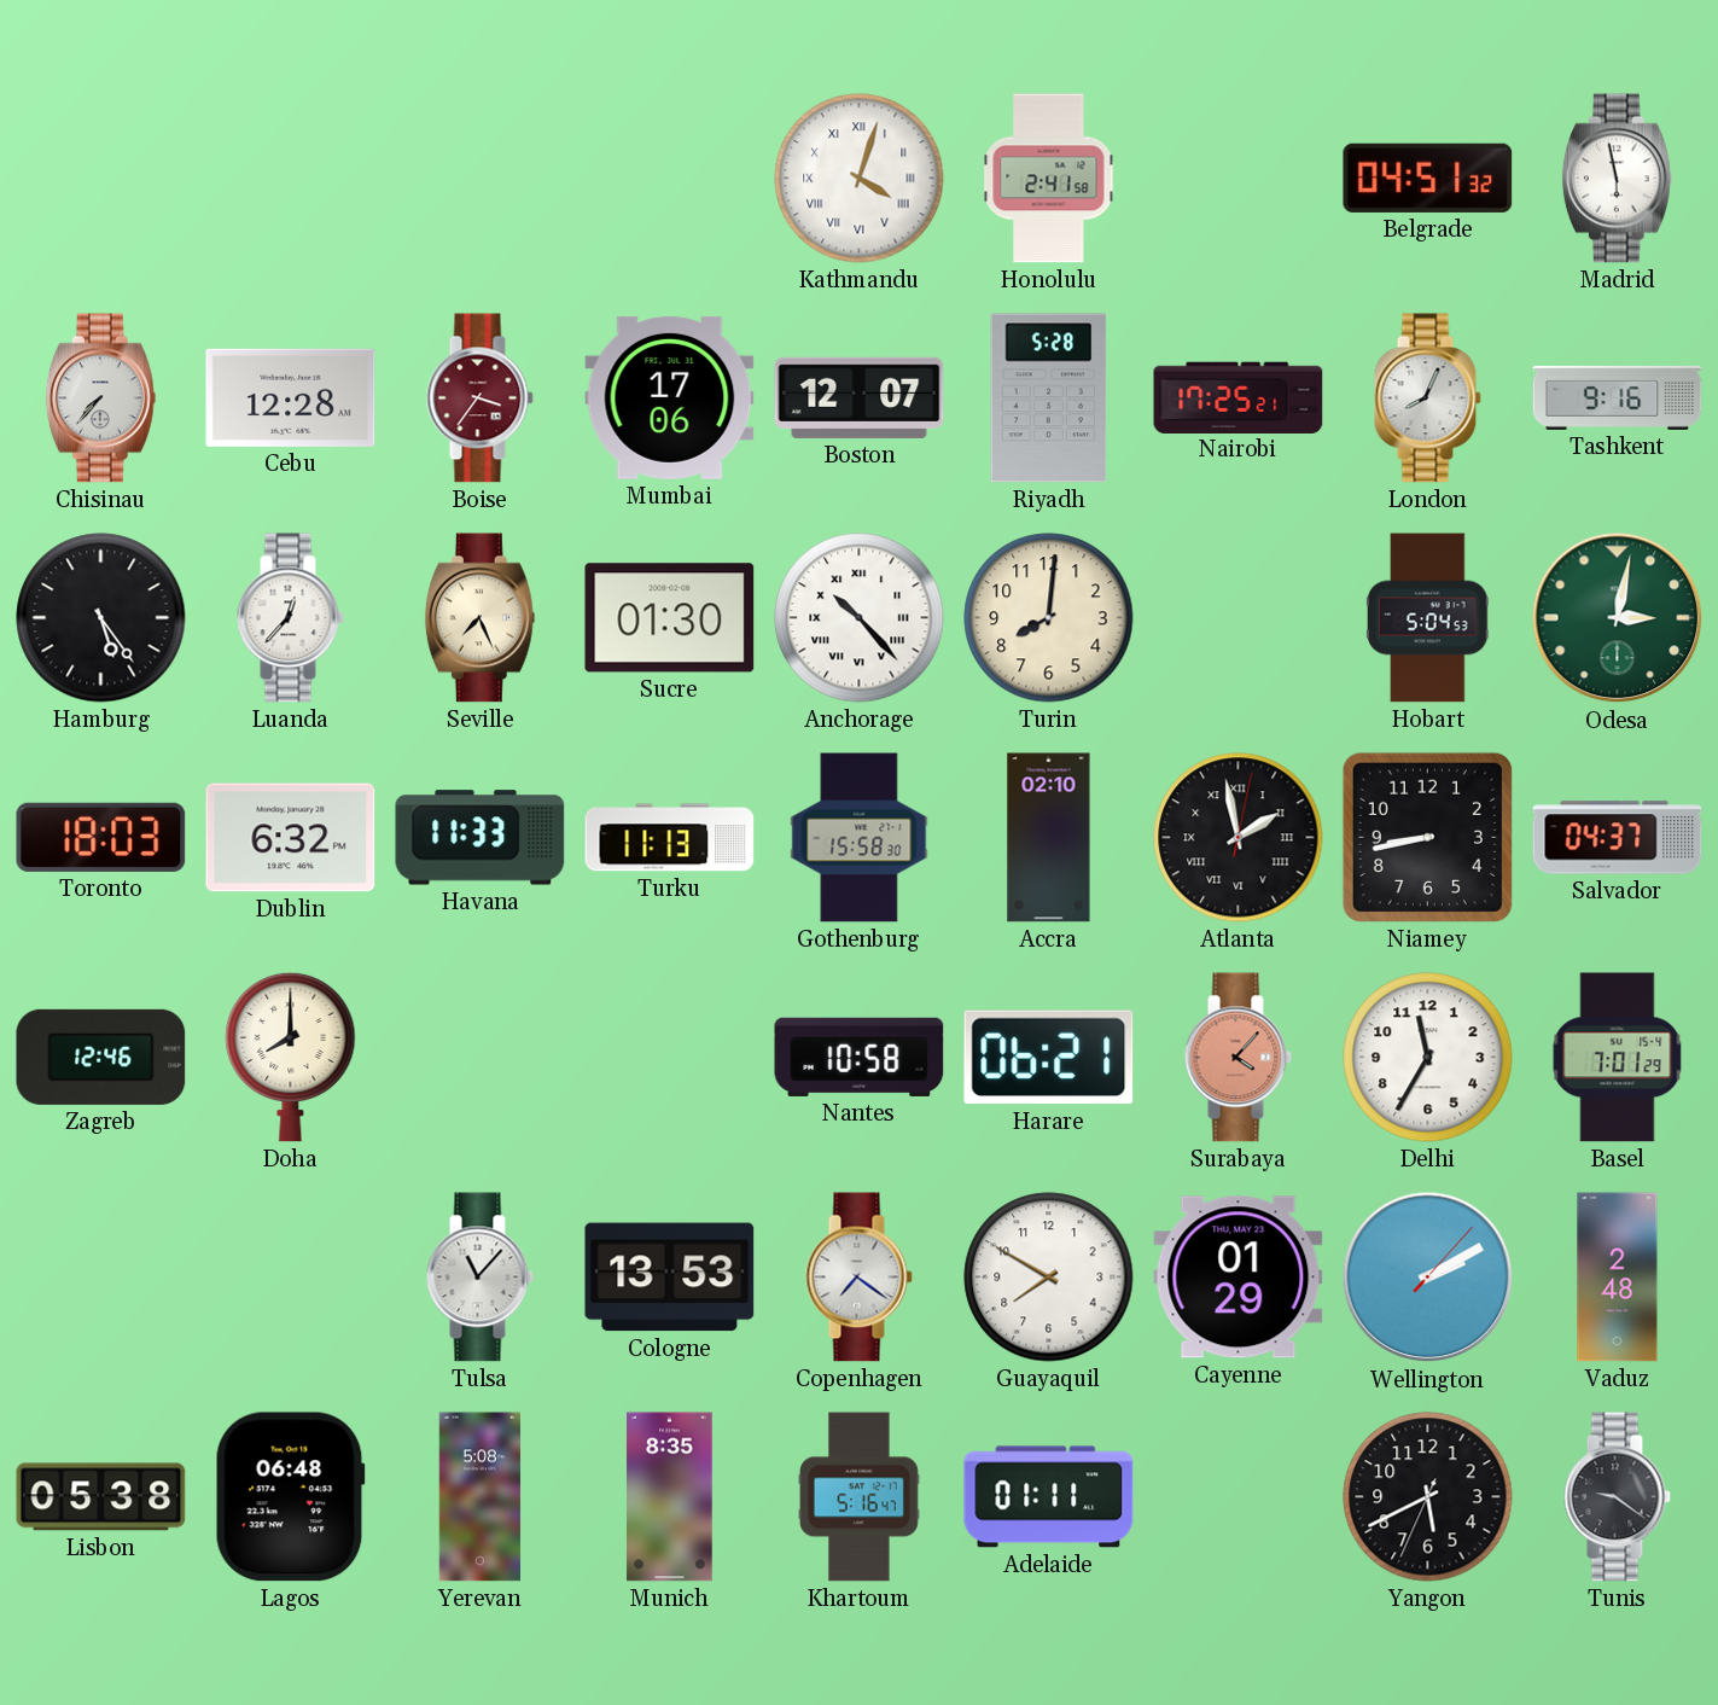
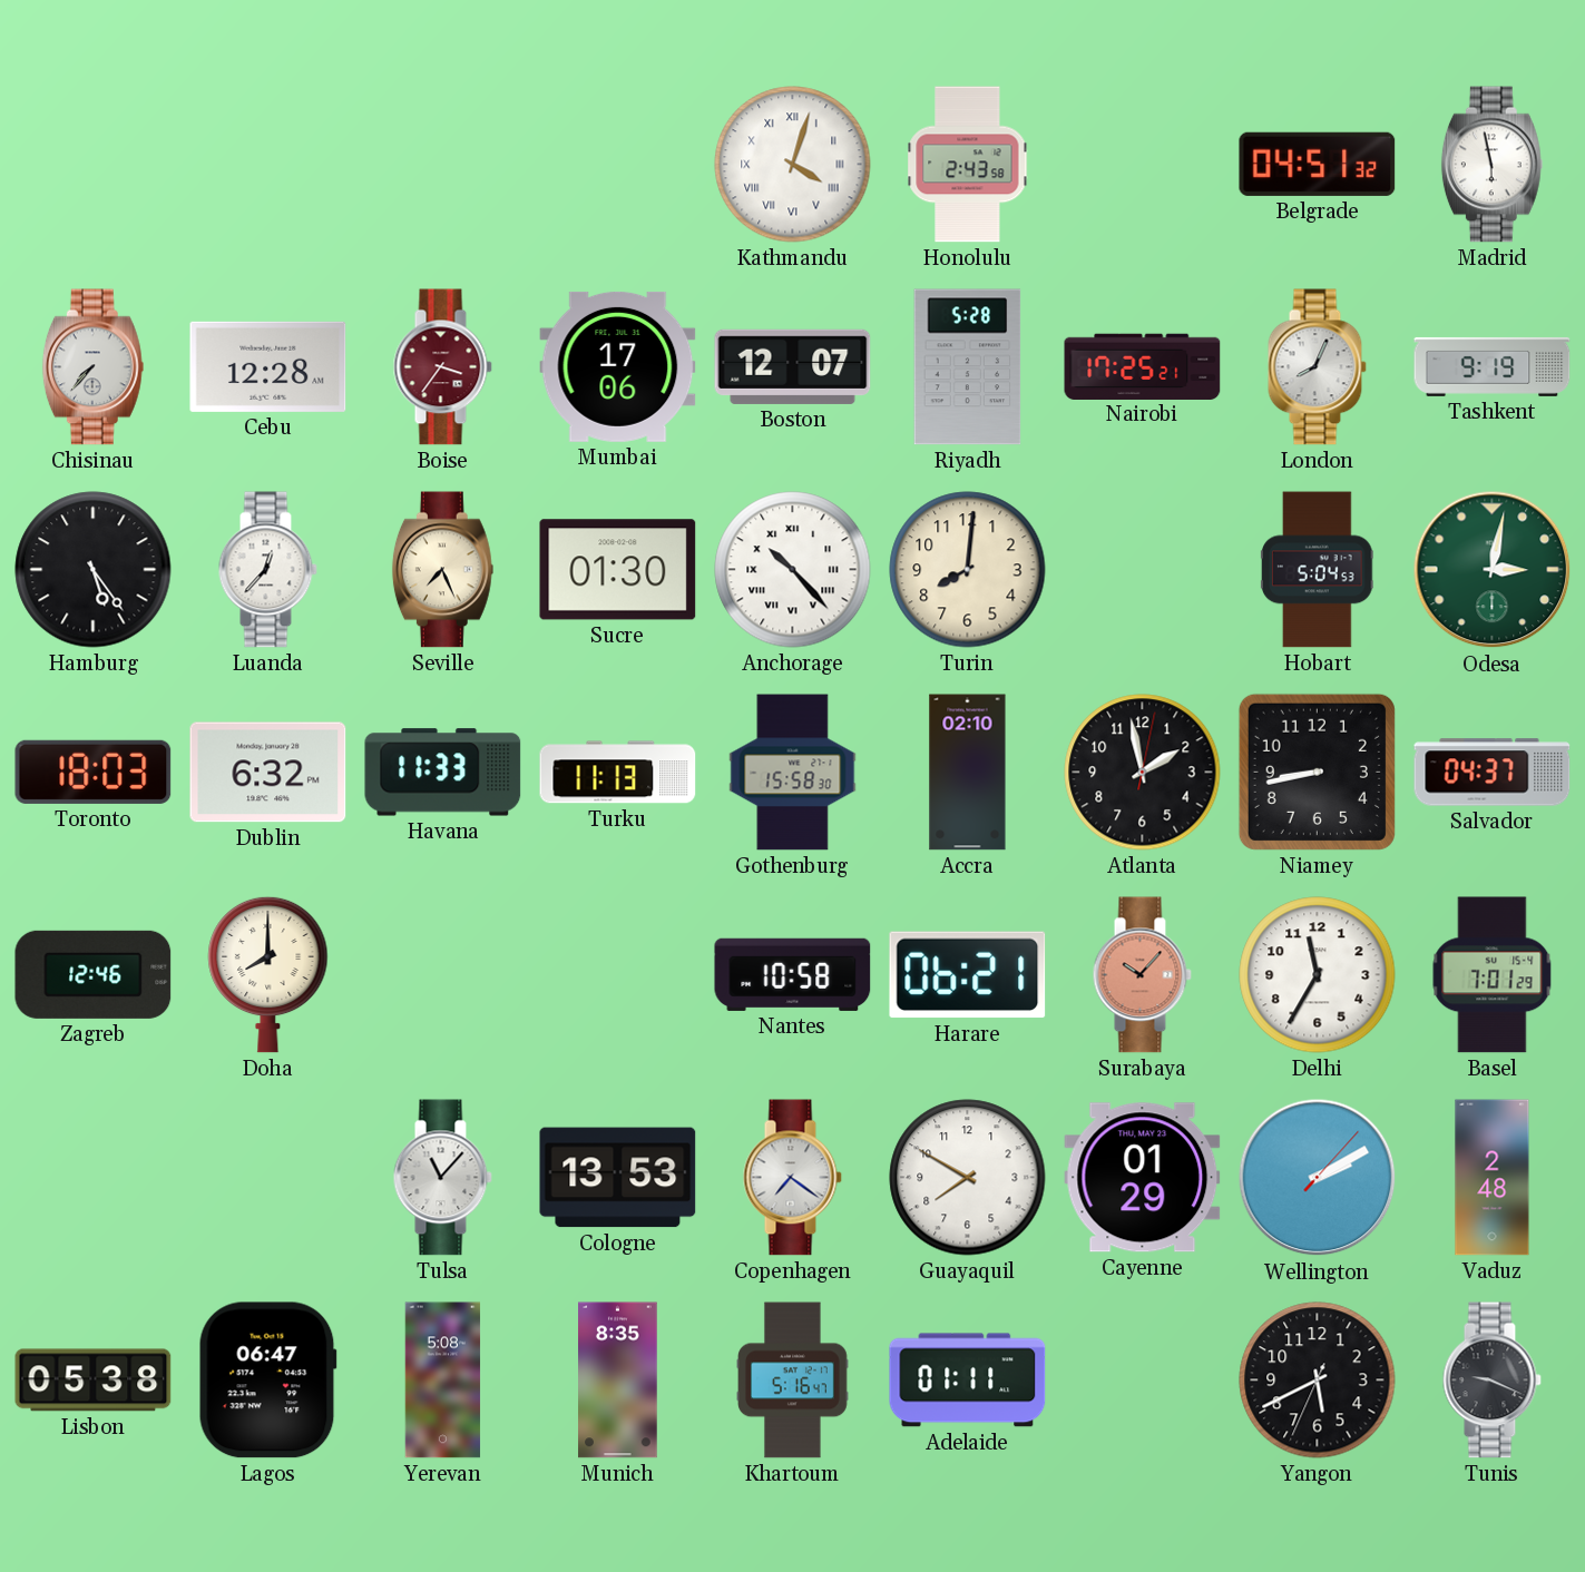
Honolulu: 2:41 -> 2:43
Tashkent: 9:16 -> 9:19
Atlanta numerals: Roman -> Arabic
Surabaya: 4:07 -> 10:07
Lagos: 06:48 -> 06:47
Tunis: 9:21 -> 9:19
